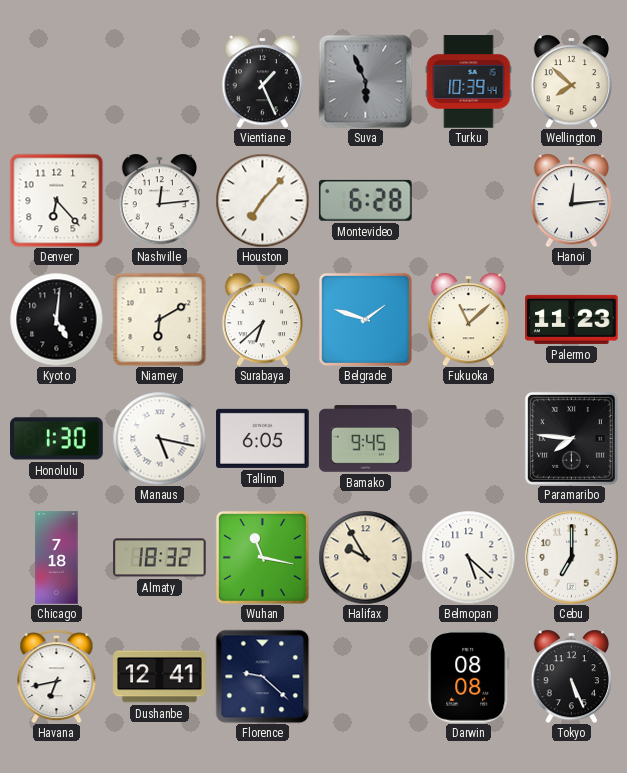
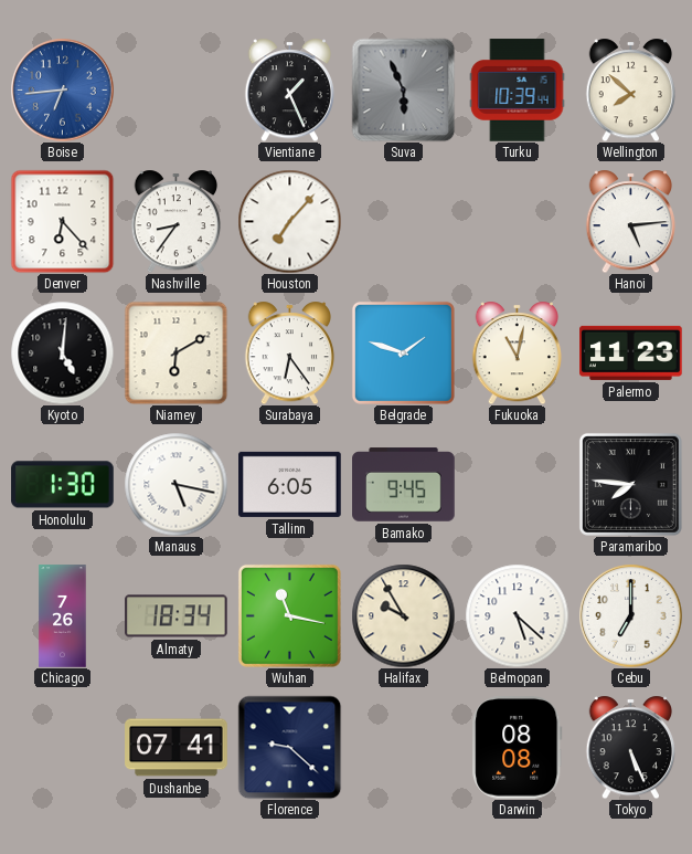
Boise: none -> 6:44
Nashville: 12:14 -> 8:36
Montevideo: 6:28 -> none
Hanoi: 12:14 -> 5:14
Surabaya: 6:38 -> 6:24
Fukuoka: 11:08 -> 11:02
Chicago: 7:18 -> 7:26
Almaty: 18:32 -> 18:34
Havana: 6:43 -> none
Dushanbe: 12:41 -> 07:41
